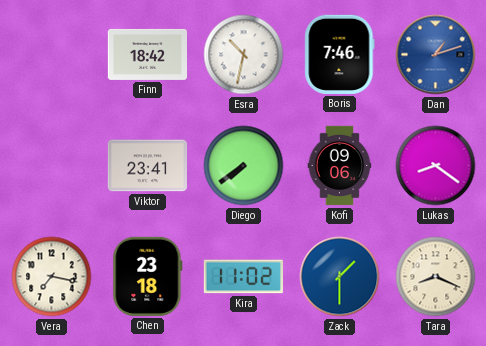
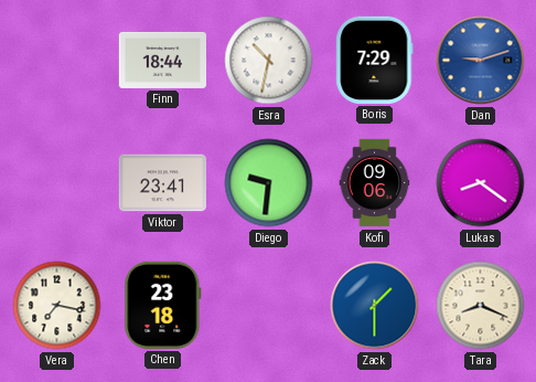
Finn: 18:42 -> 18:44
Boris: 7:46 -> 7:29
Dan: 1:12 -> 9:12
Diego: 7:39 -> 9:31
Kira: 11:02 -> none
